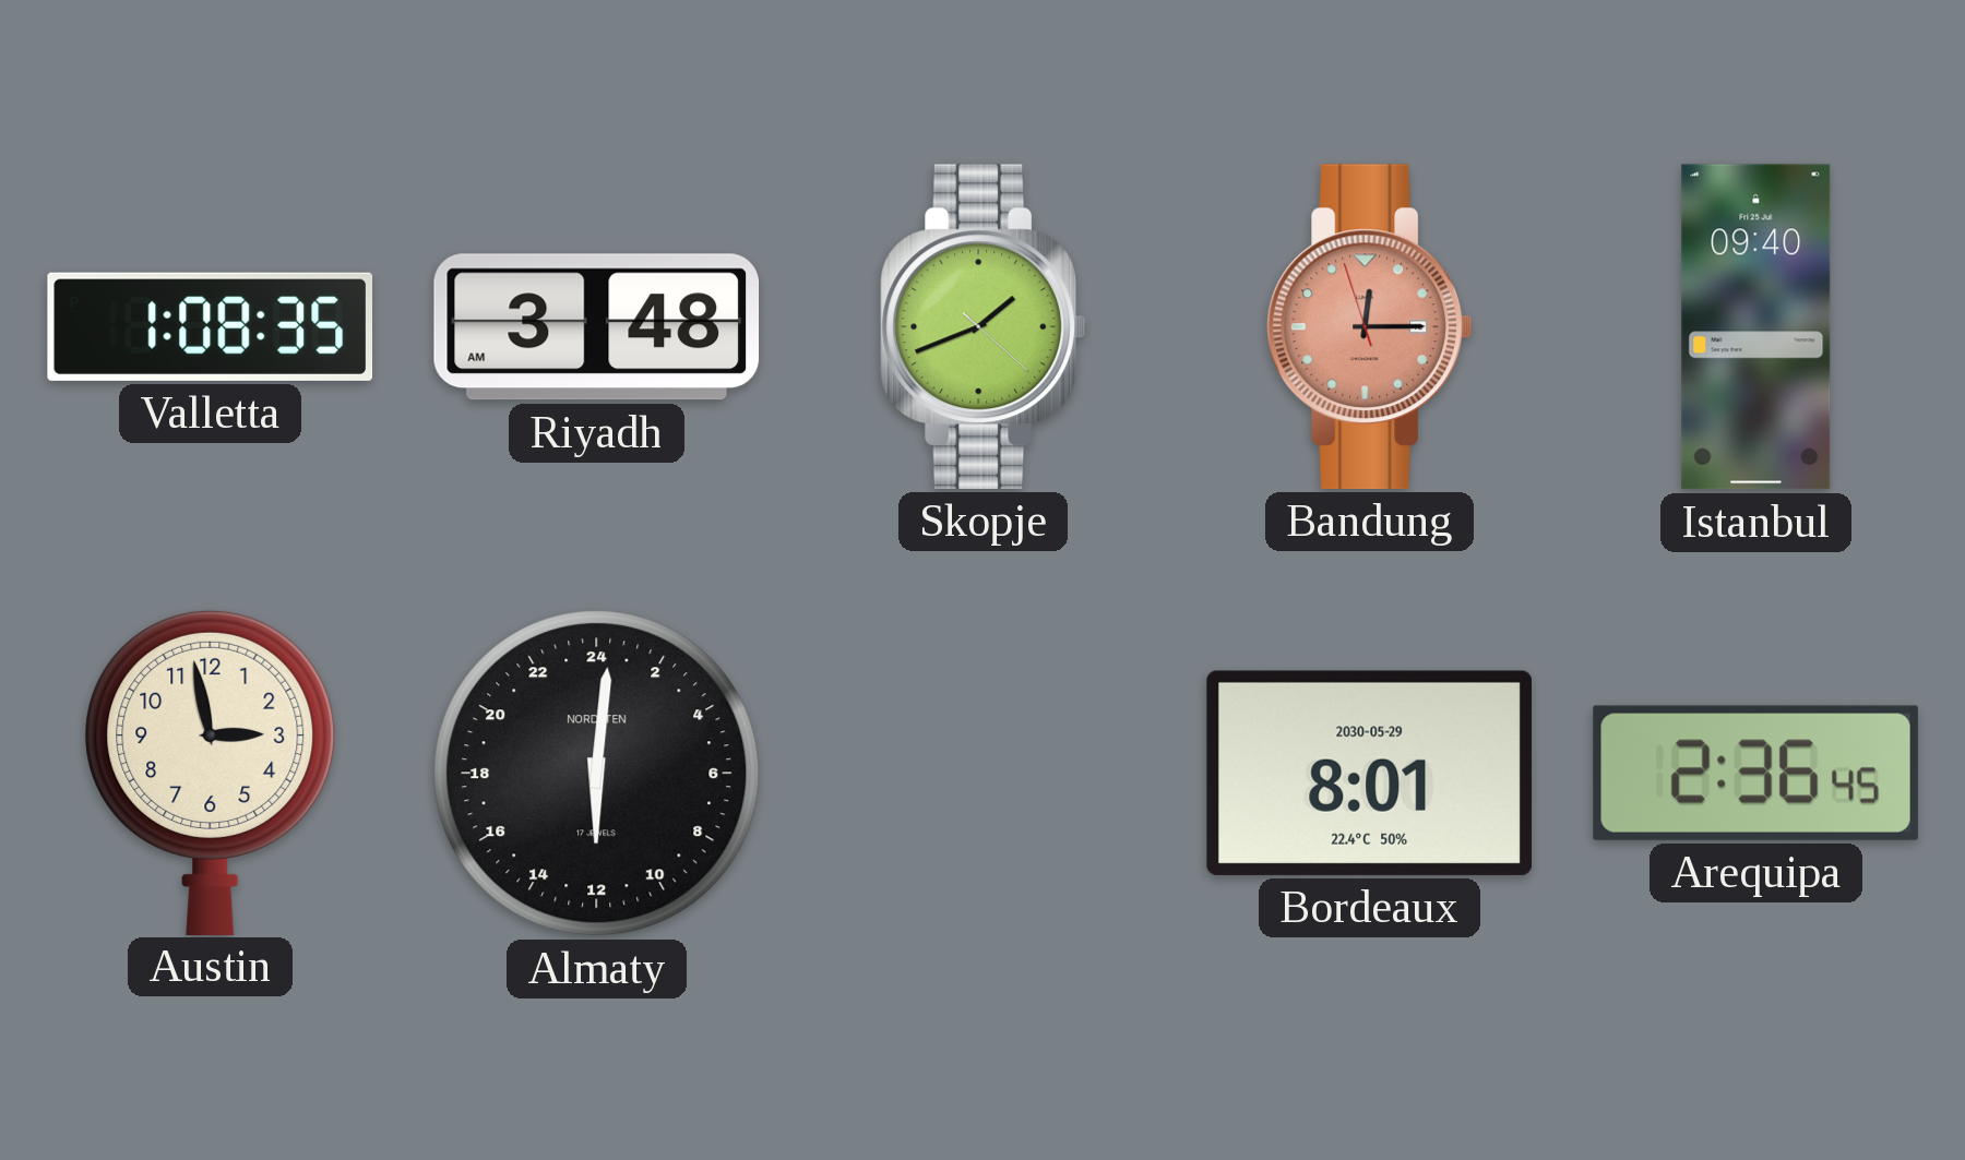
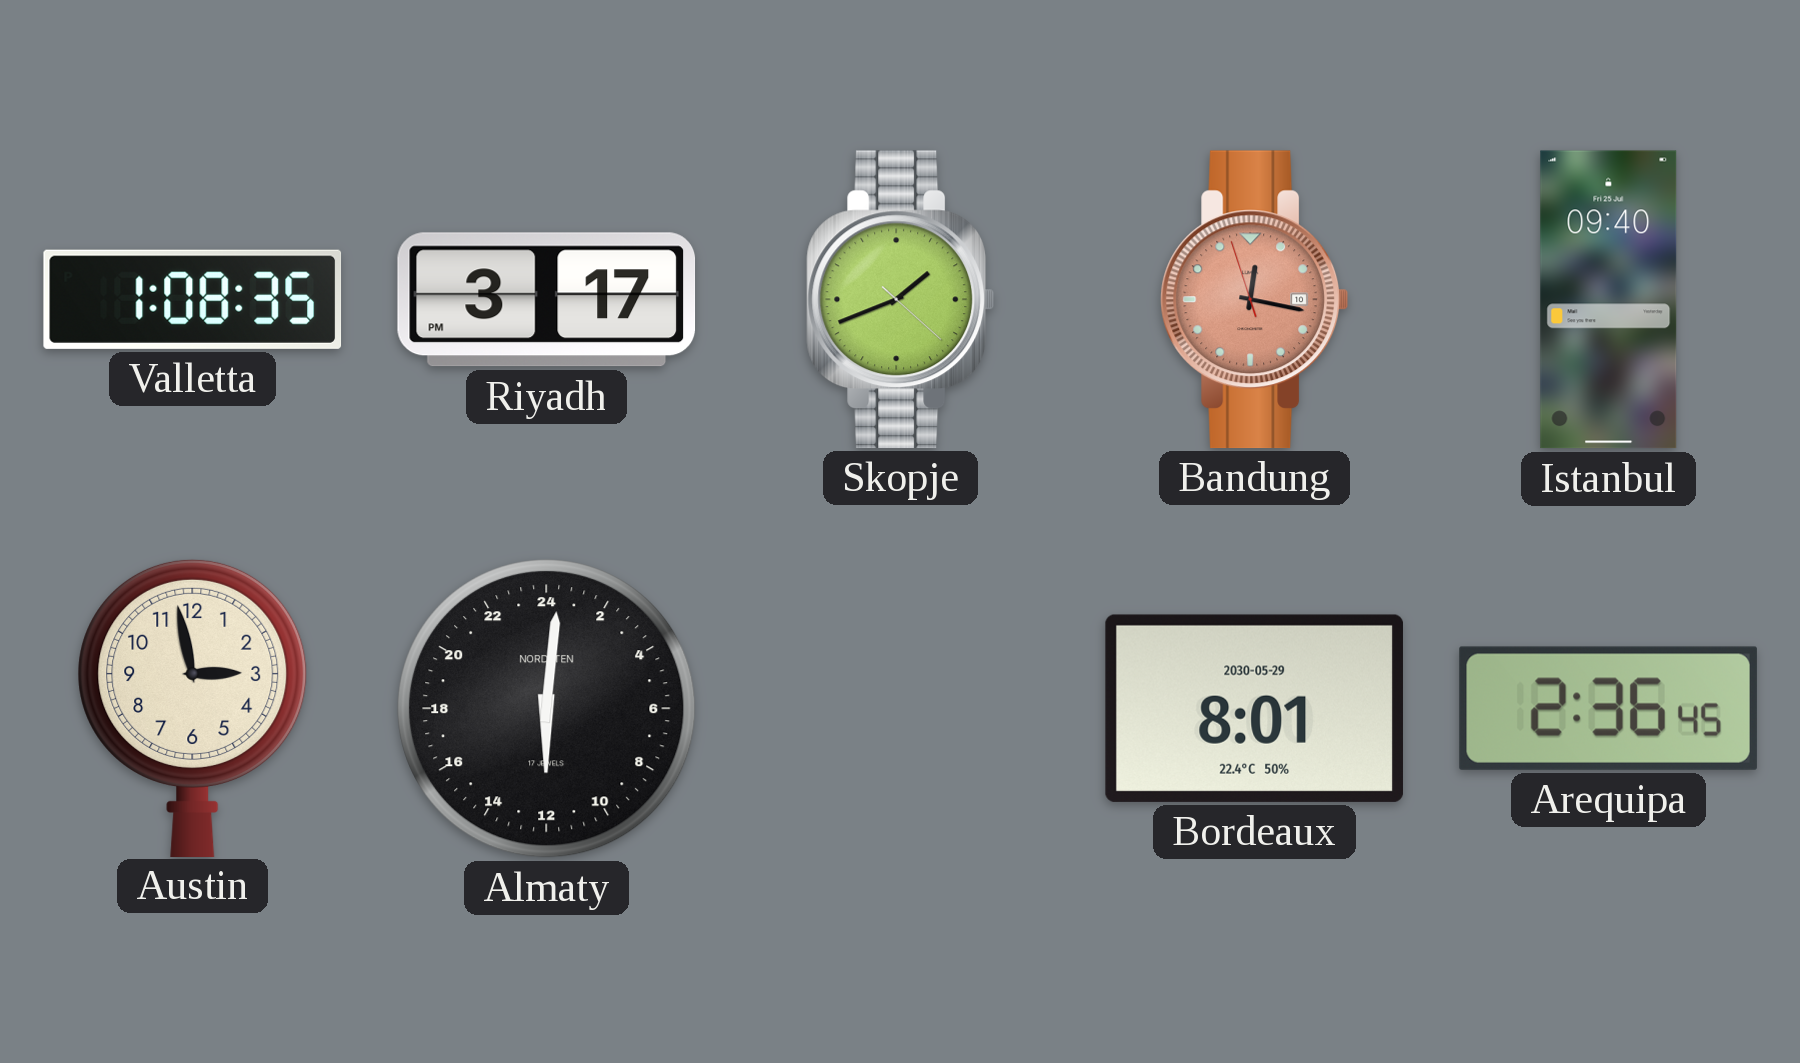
Riyadh: 3:48 -> 3:17
Bandung: 12:14 -> 12:16
